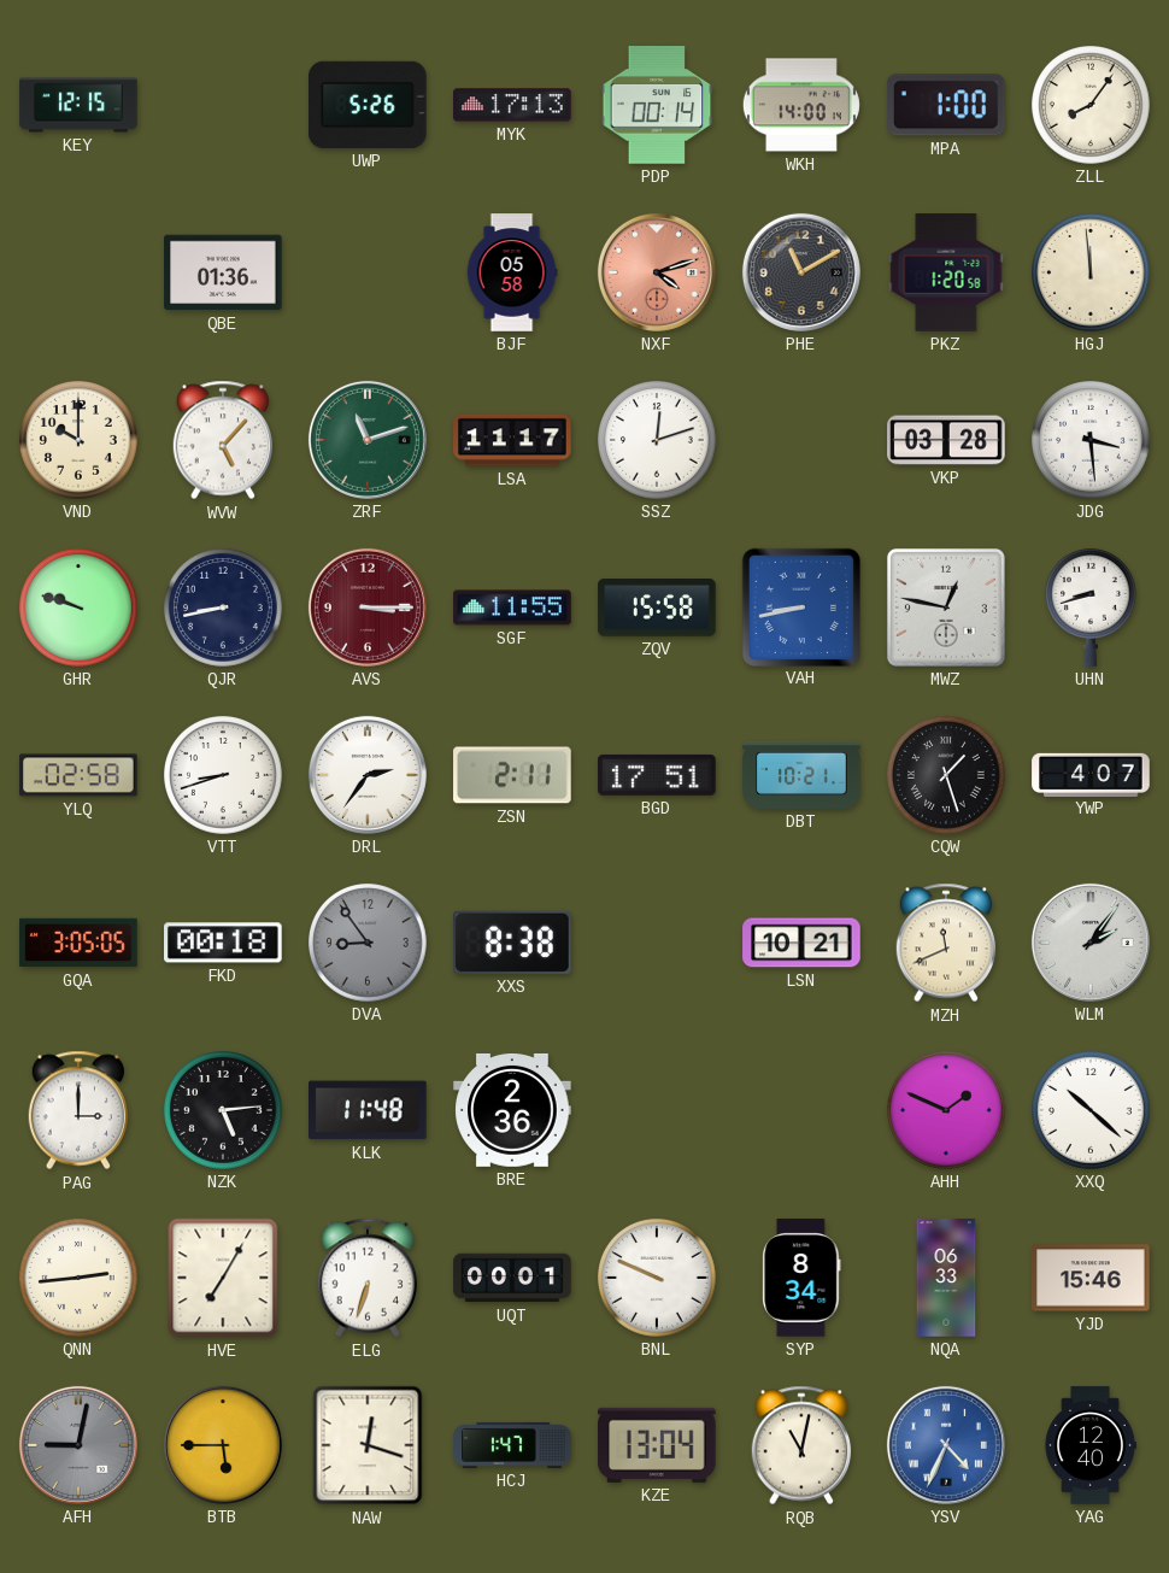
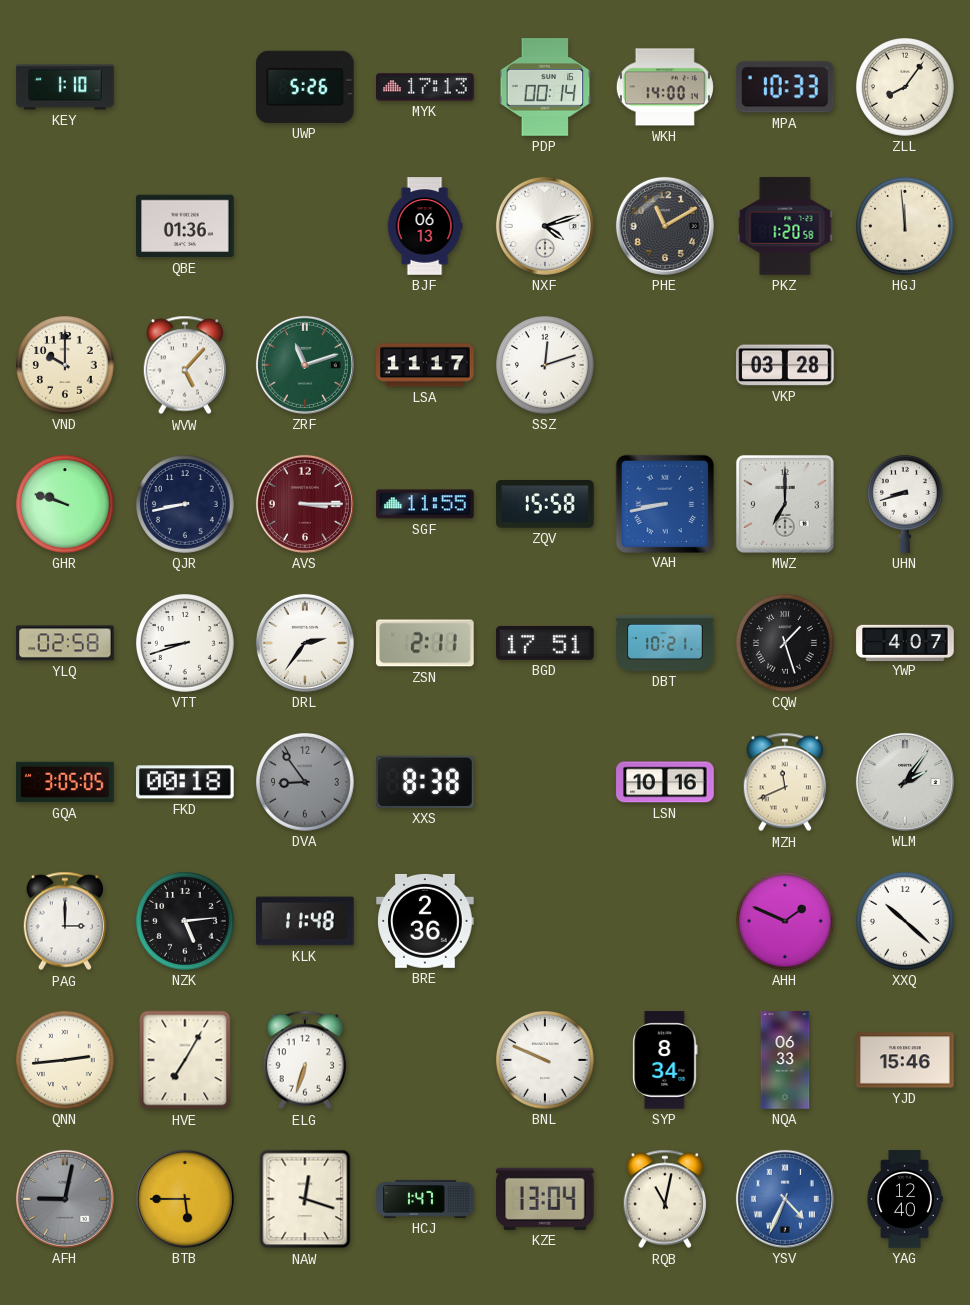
KEY: 12:15 -> 1:10
MPA: 1:00 -> 10:33
BJF: 05:58 -> 06:13
NXF dial: salmon -> white
JDG: 3:29 -> none
MWZ: 12:47 -> 7:00
LSN: 10:21 -> 10:16
UQT: 00:01 -> none
